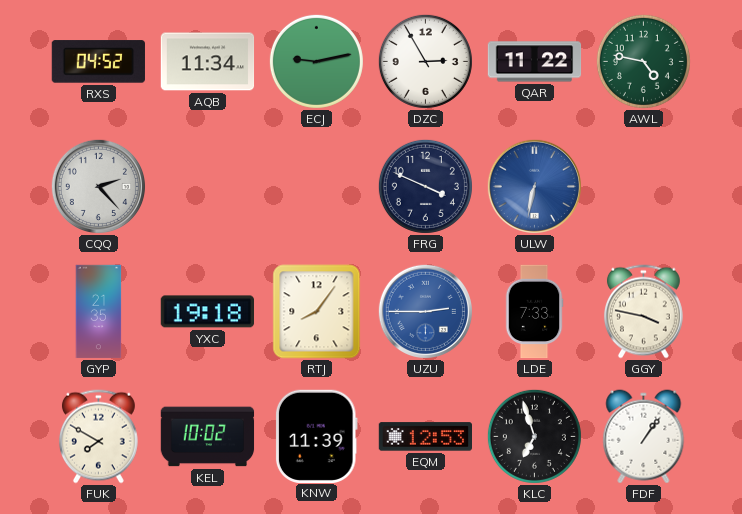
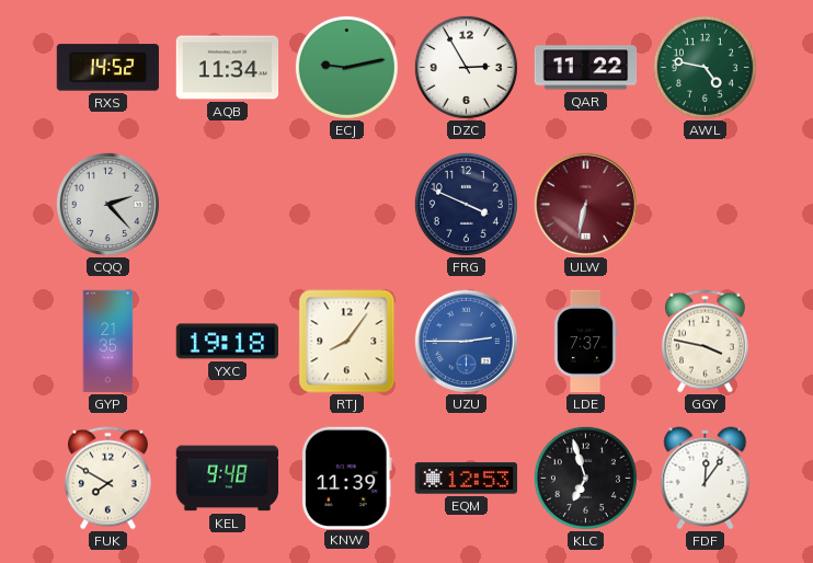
RXS: 04:52 -> 14:52
ULW dial: blue -> burgundy
LDE: 7:33 -> 7:37
KEL: 10:02 -> 9:48
FDF: 1:06 -> 12:06
